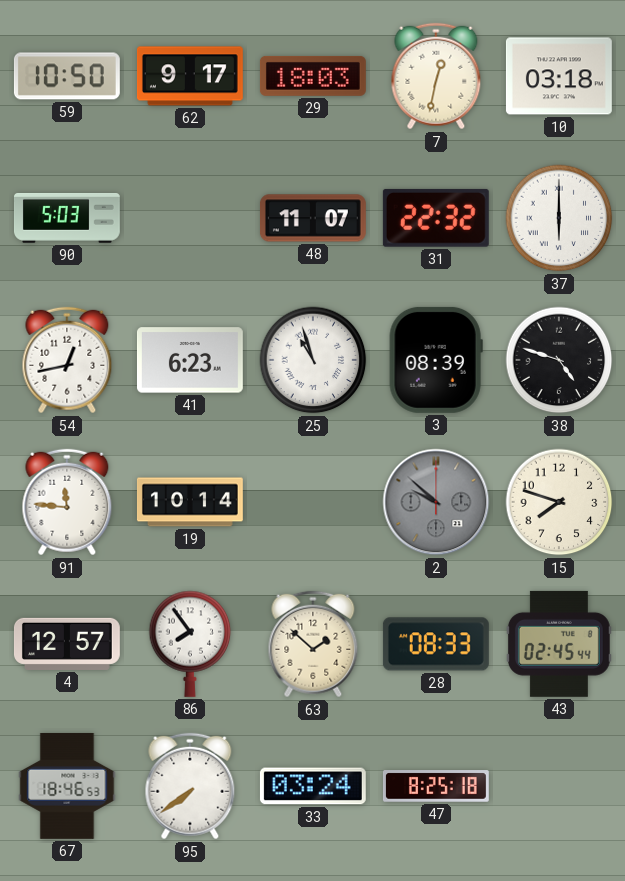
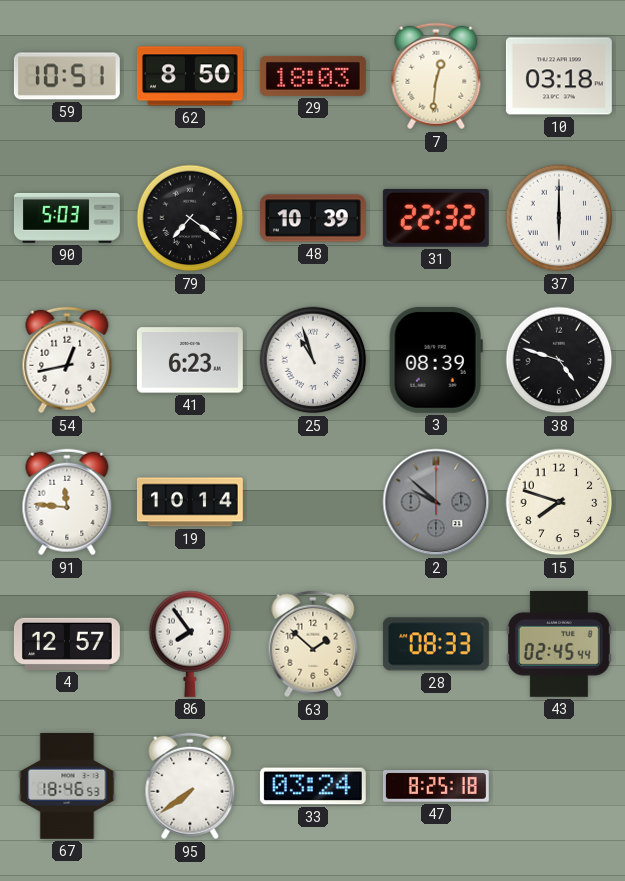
59: 10:50 -> 10:51
62: 9:17 -> 8:50
7: 12:32 -> 12:31
79: none -> 7:21
48: 11:07 -> 10:39
